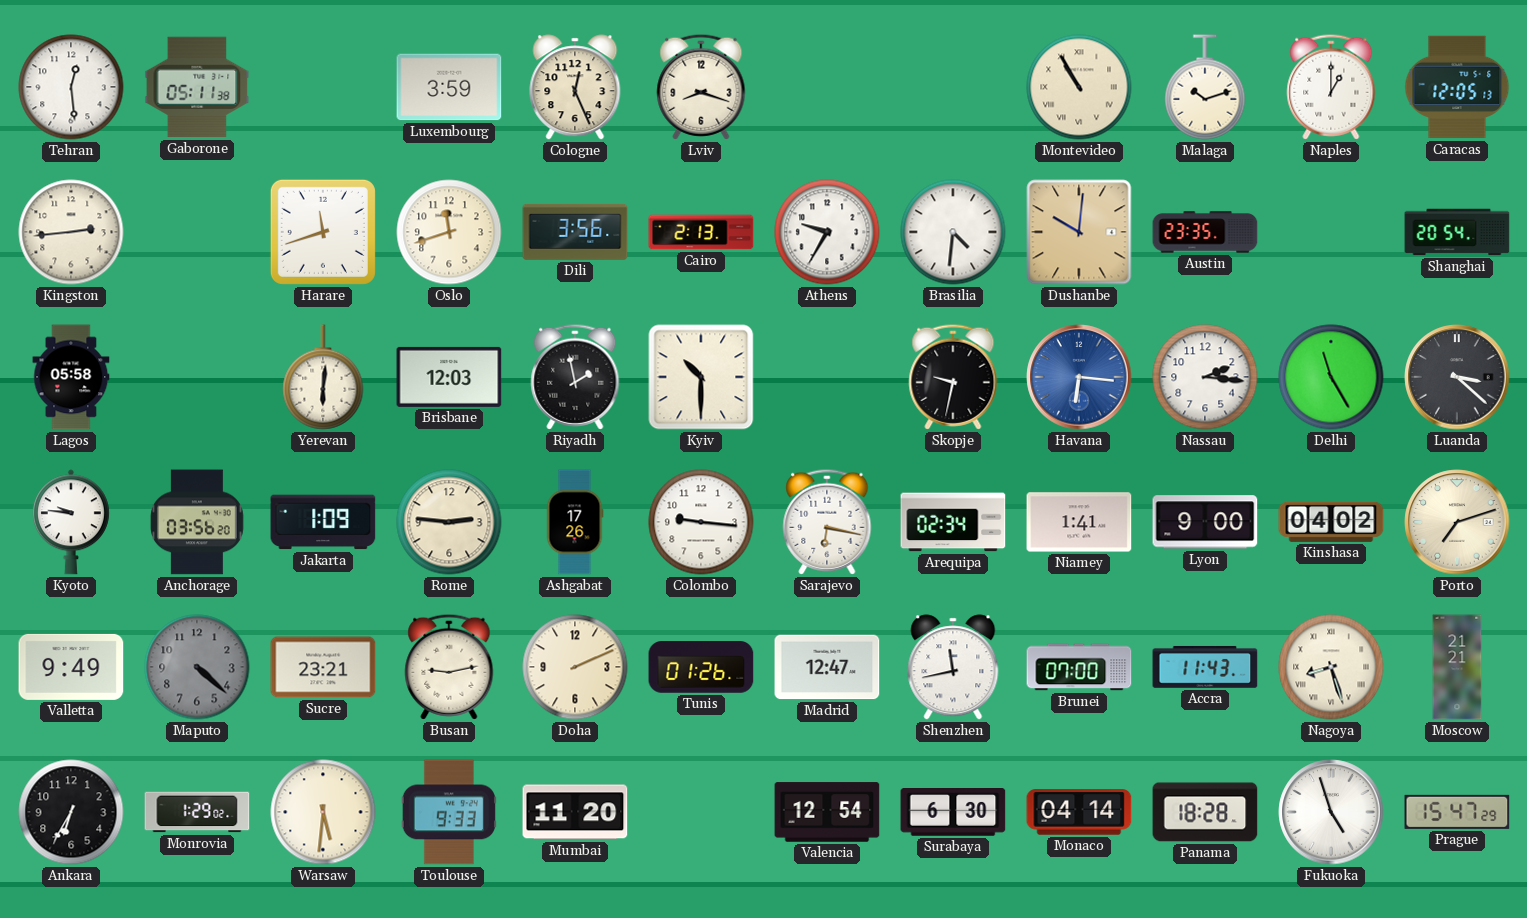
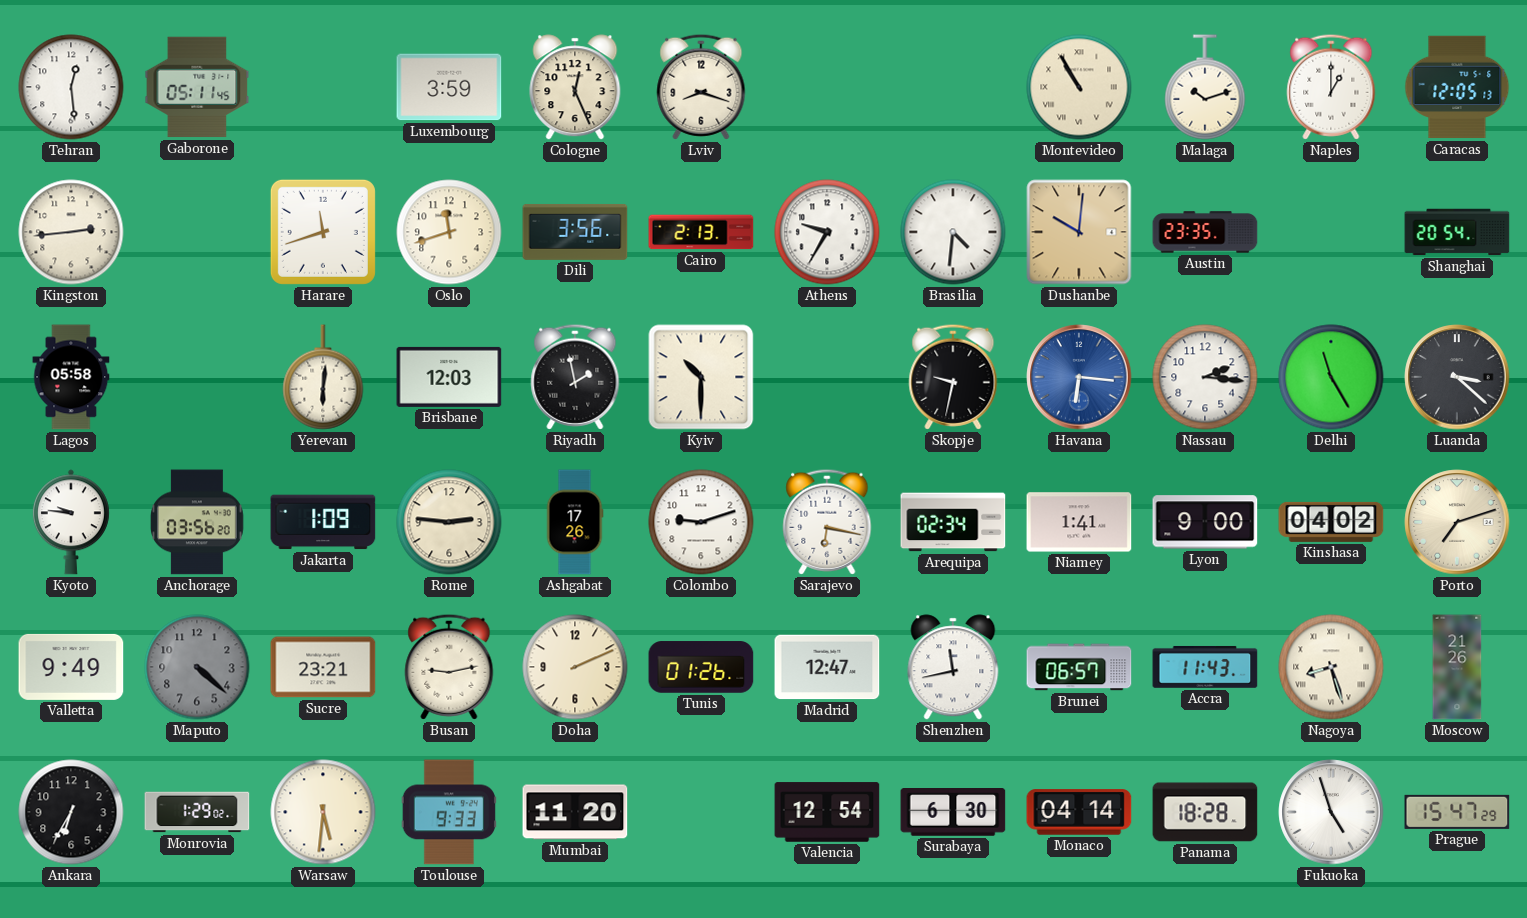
Gaborone: 05:11:38 -> 05:11:45
Colombo: 9:16 -> 9:12
Brunei: 07:00 -> 06:57
Moscow: 21:21 -> 21:26
